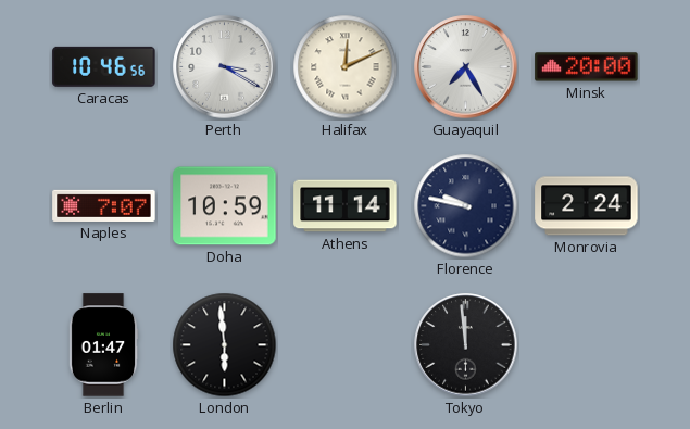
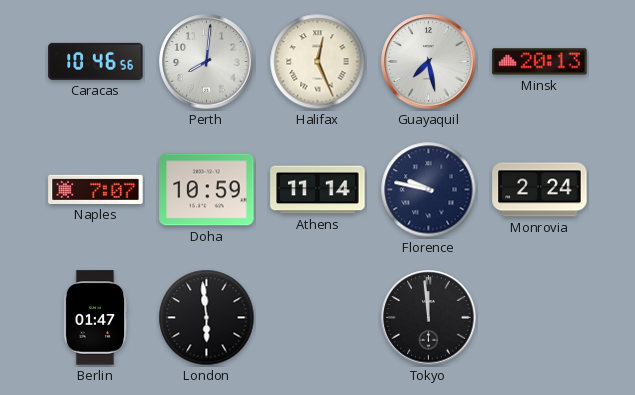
Perth: 3:20 -> 8:01
Halifax: 12:11 -> 12:26
Guayaquil: 7:25 -> 7:28
Minsk: 20:00 -> 20:13
